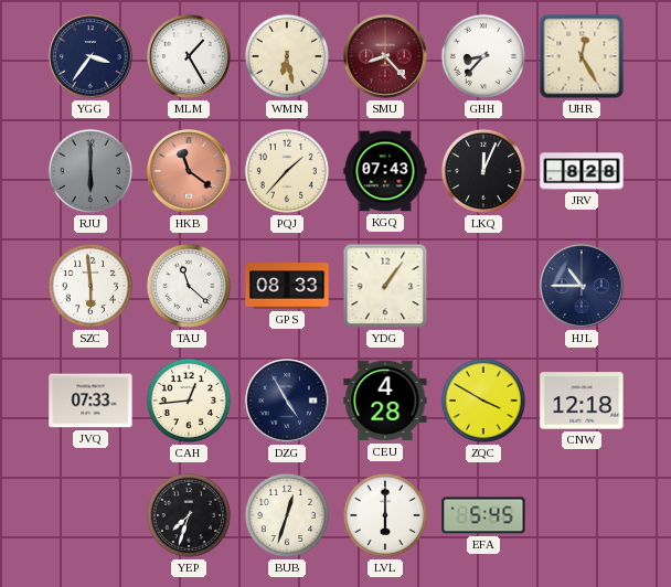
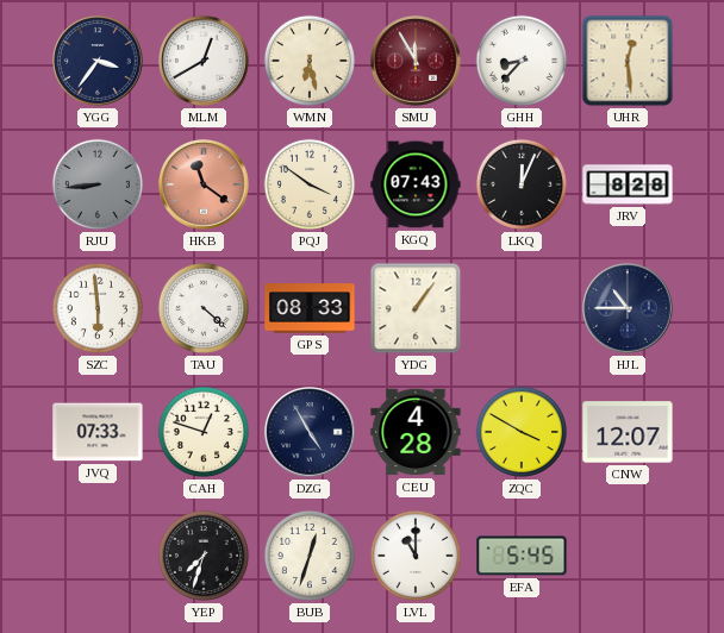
MLM: 1:25 -> 12:40
SMU: 8:23 -> 11:55
UHR: 12:25 -> 12:29
RJU: 6:00 -> 8:44
PQJ: 1:37 -> 3:51
TAU: 11:22 -> 4:22
CAH: 12:44 -> 12:48
CNW: 12:18 -> 12:07
LVL: 6:00 -> 11:00
